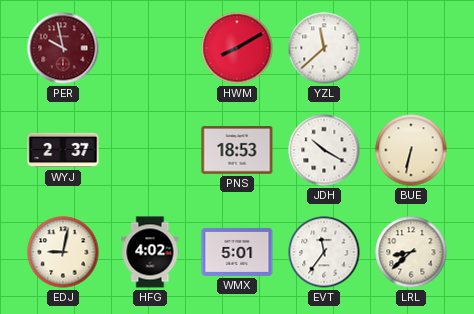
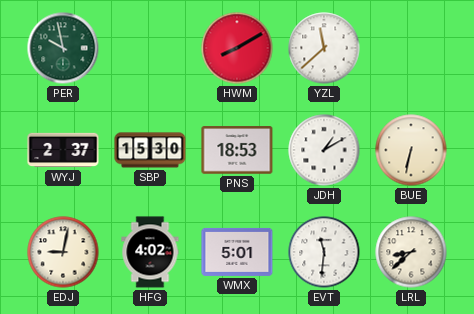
PER dial: burgundy -> green
SBP: none -> 15:30
JDH: 10:20 -> 1:10
EVT: 11:36 -> 11:31
